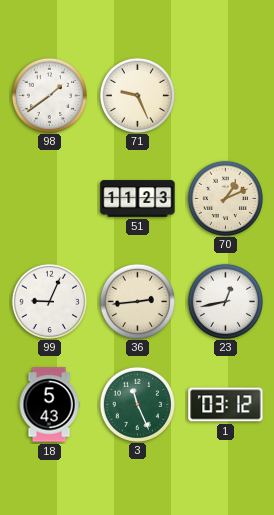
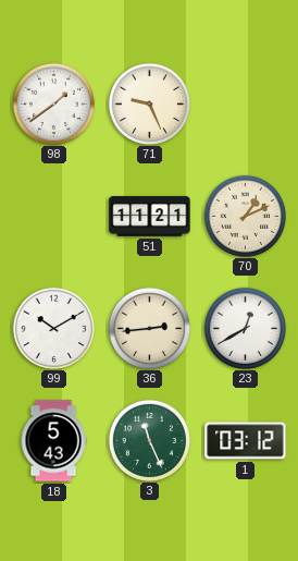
51: 11:23 -> 11:21
99: 9:04 -> 10:10
23: 12:43 -> 12:40
